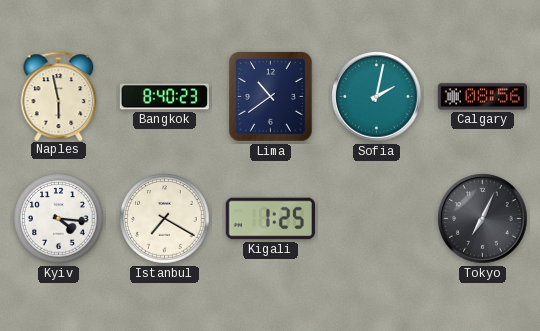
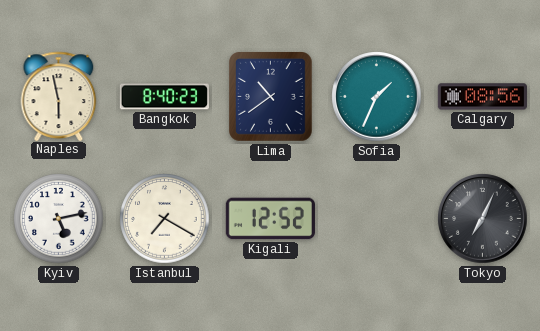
Sofia: 2:02 -> 1:34
Kyiv: 4:16 -> 5:13
Kigali: 1:25 -> 12:52
